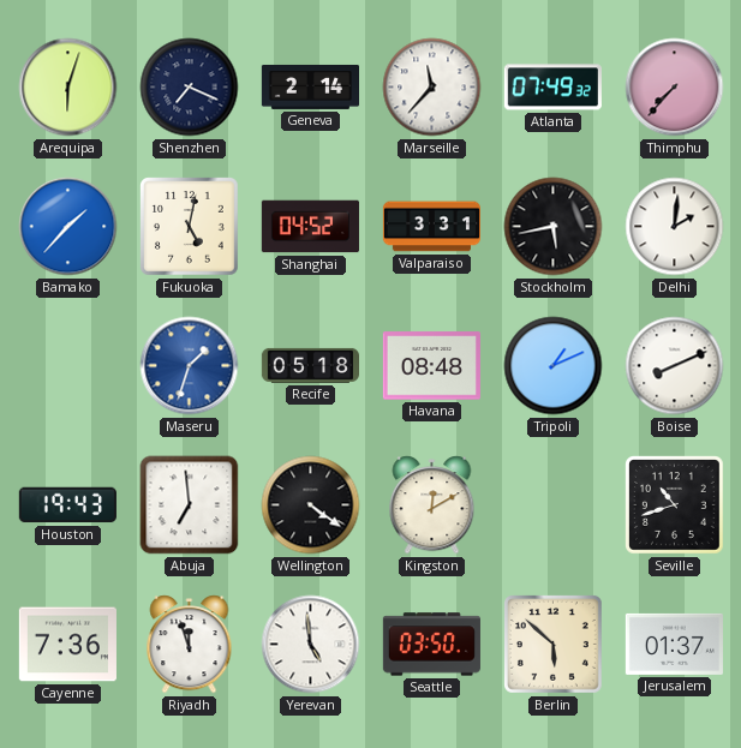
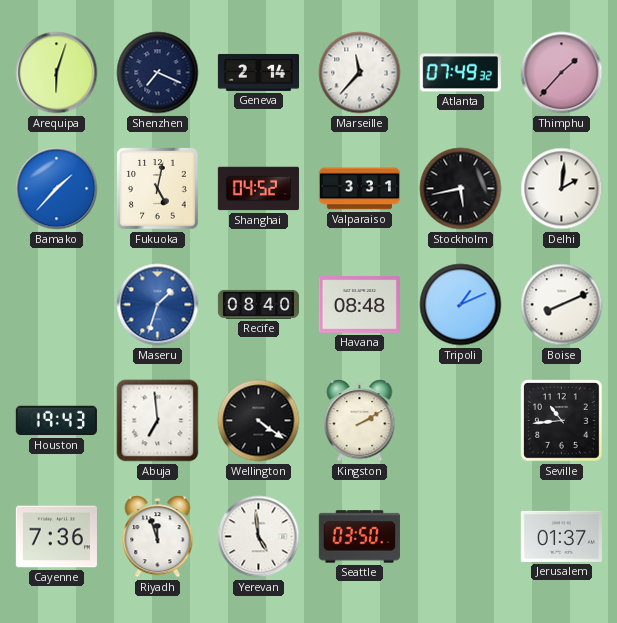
Thimphu: 7:37 -> 1:37
Recife: 05:18 -> 08:40
Kingston: 12:10 -> 2:10
Seville: 10:42 -> 10:44
Berlin: 5:52 -> none
